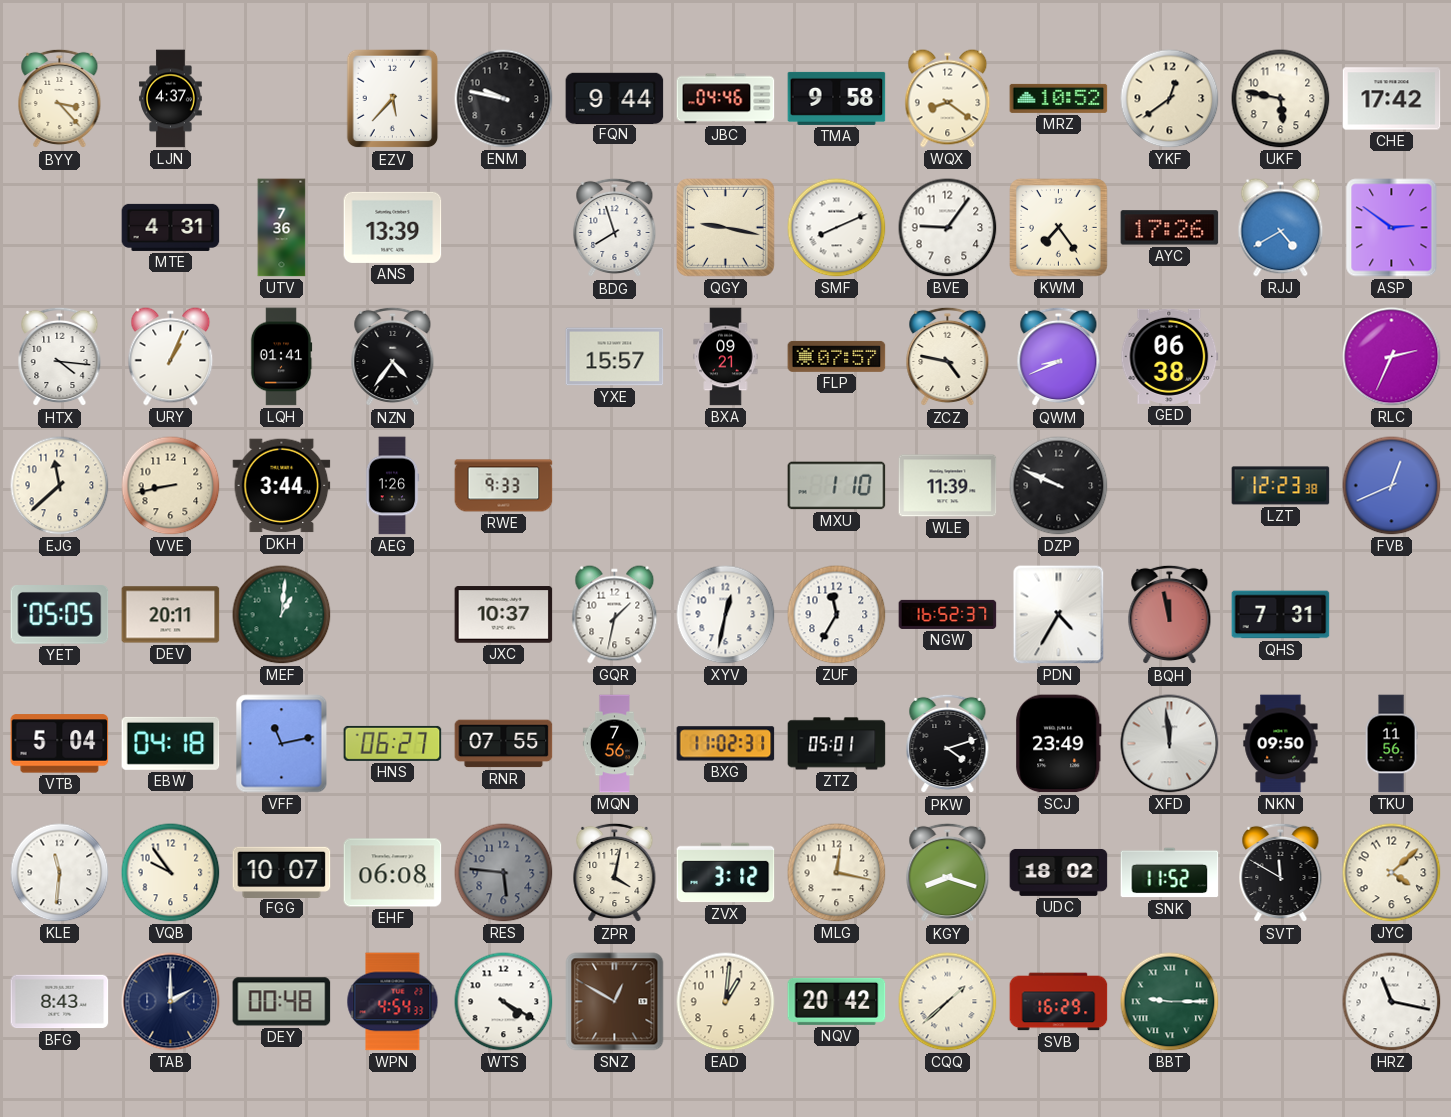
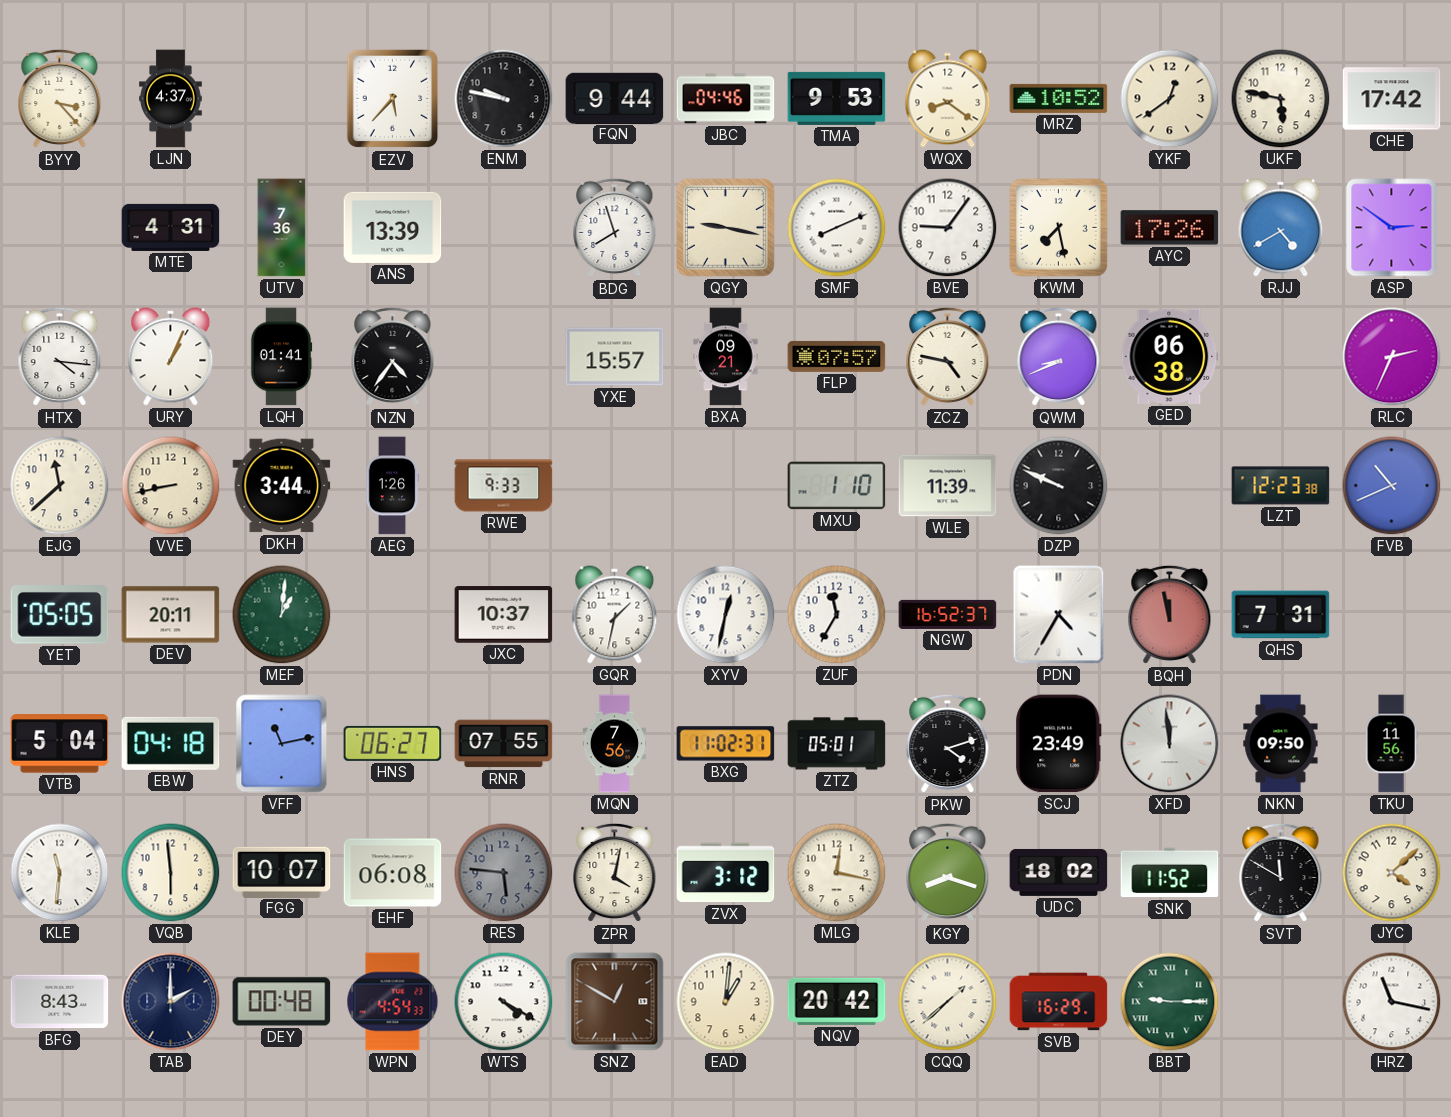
TMA: 9:58 -> 9:53
KWM: 7:24 -> 7:28
FVB: 12:41 -> 10:41
VQB: 9:54 -> 5:59
